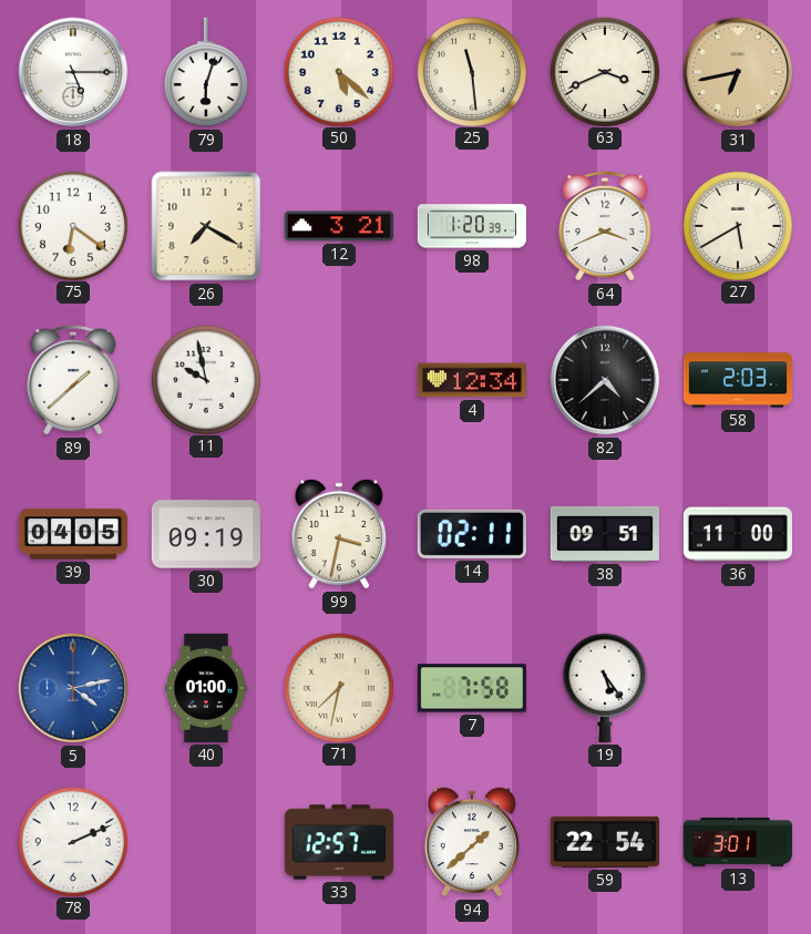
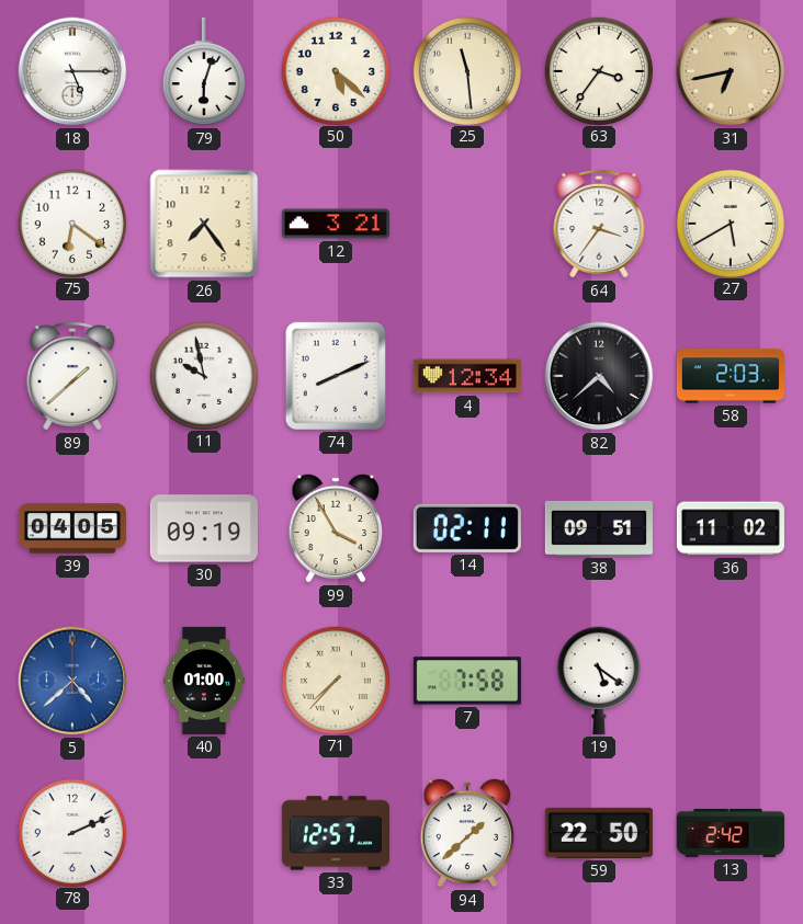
63: 3:41 -> 3:36
26: 7:20 -> 7:24
98: 1:20 -> none
64: 3:41 -> 3:36
74: none -> 8:11
99: 3:32 -> 3:55
36: 11:00 -> 11:02
5: 4:13 -> 4:38
71: 7:32 -> 7:37
19: 5:24 -> 5:21
59: 22:54 -> 22:50
13: 3:01 -> 2:42
